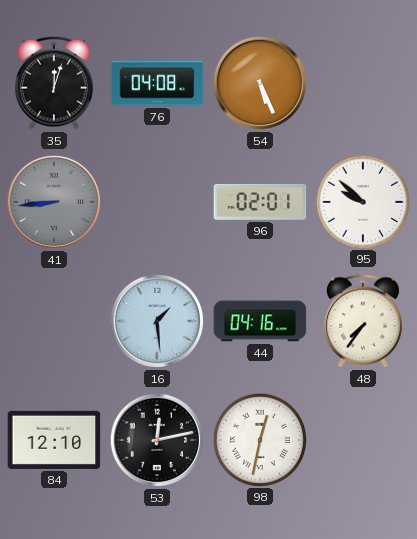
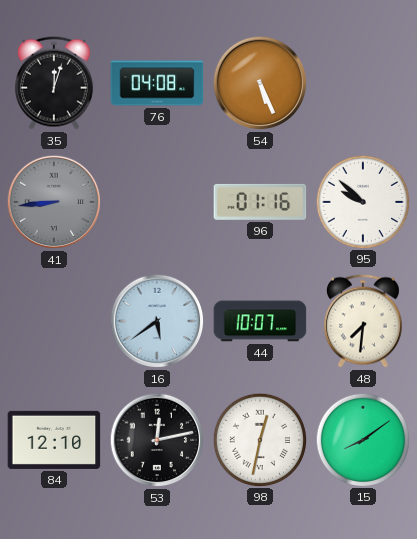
96: 02:01 -> 01:16
16: 1:29 -> 5:39
44: 04:16 -> 10:07
48: 7:36 -> 7:31
15: none -> 8:09
